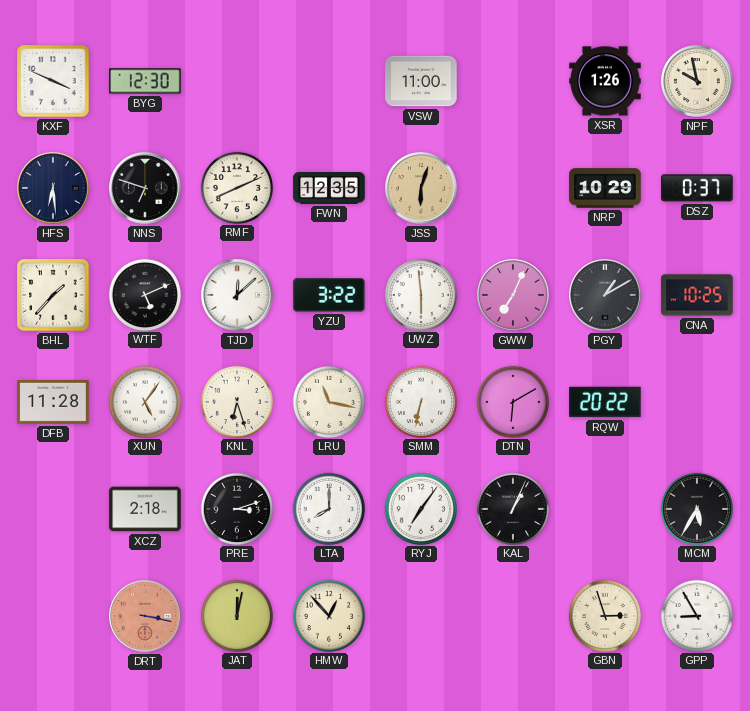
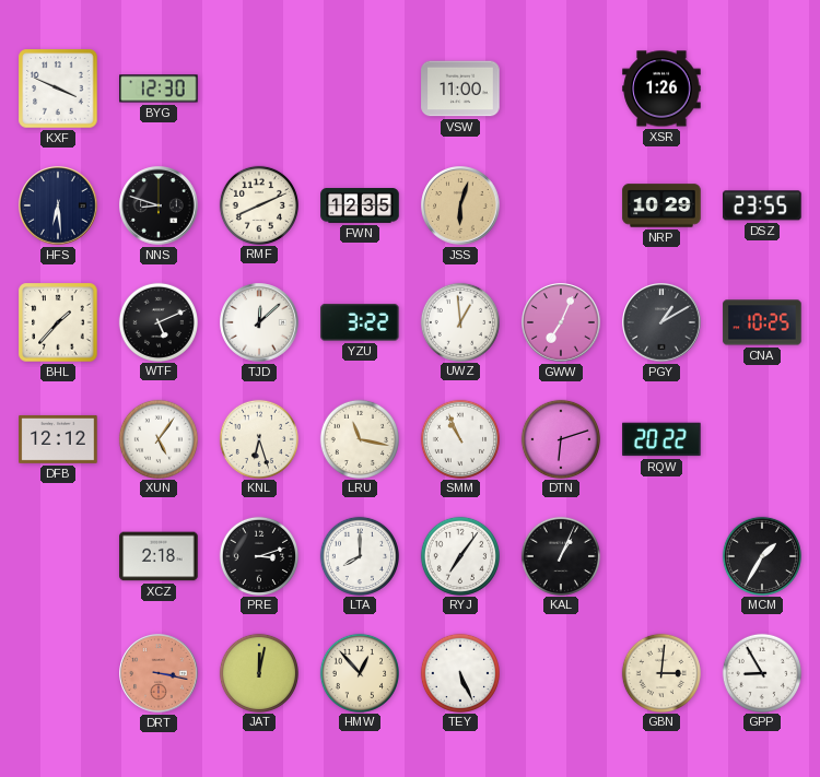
NPF: 9:58 -> none
NNS: 6:48 -> 8:48
DSZ: 0:37 -> 23:55
UWZ: 5:59 -> 12:59
DFB: 11:28 -> 12:12
SMM: 6:32 -> 10:56
DTN: 6:10 -> 6:12
MCM: 5:35 -> 1:35
TEY: none -> 5:26
GBN: 2:57 -> 3:01
